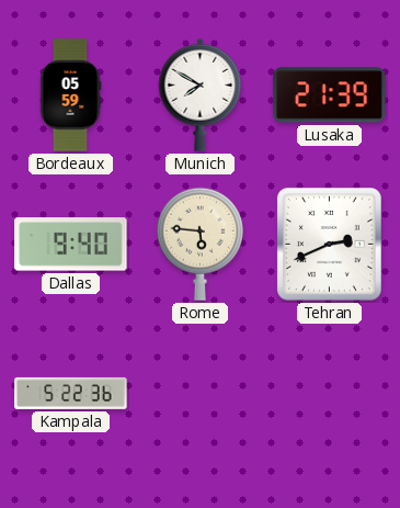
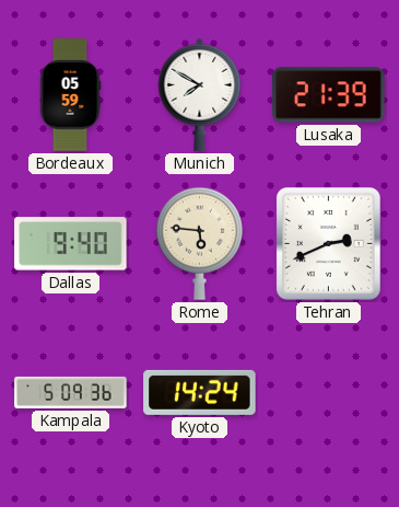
Kampala: 5:22 -> 5:09
Kyoto: none -> 14:24
